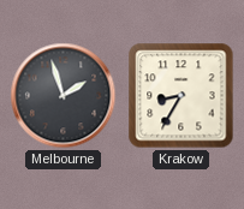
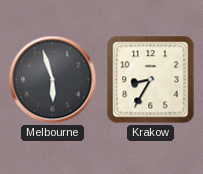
Melbourne: 1:57 -> 5:57
